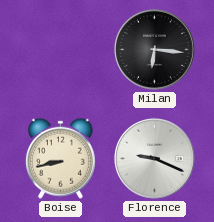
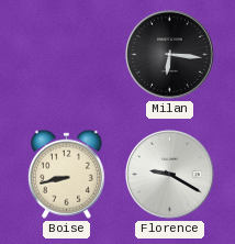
Florence: 9:19 -> 9:20
